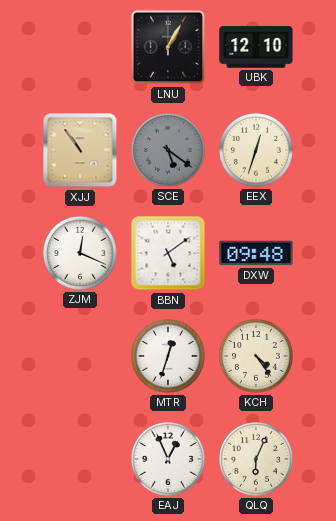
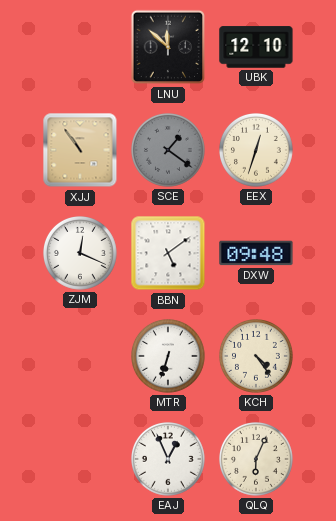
LNU: 1:05 -> 11:52
SCE: 5:21 -> 1:21
MTR: 12:33 -> 6:33
